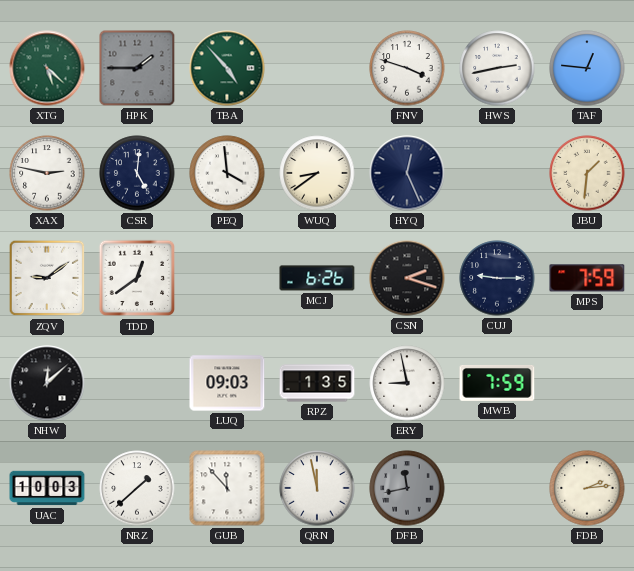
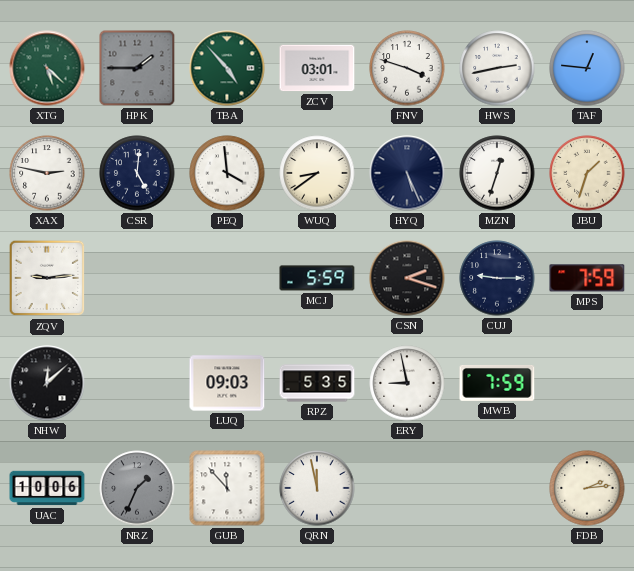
ZCV: none -> 03:01
HYQ: 12:26 -> 5:26
MZN: none -> 12:33
JBU: 1:31 -> 1:33
ZQV: 9:09 -> 9:14
TDD: 12:39 -> none
MCJ: 6:26 -> 5:59
RPZ: 1:35 -> 5:35
UAC: 10:03 -> 10:06
NRZ: 1:38 -> 1:34
NRZ dial: white -> grey
DFB: 11:43 -> none
